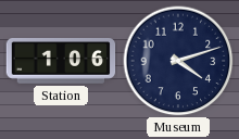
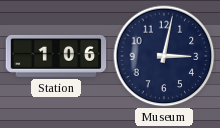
Museum: 4:12 -> 3:02
